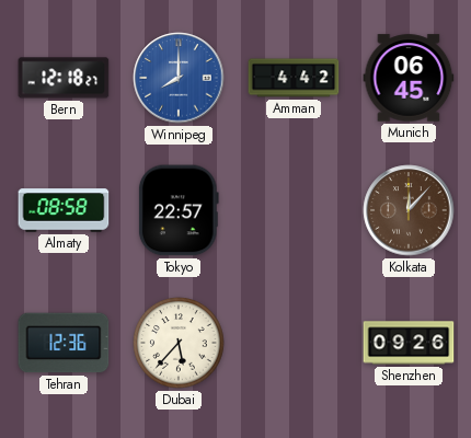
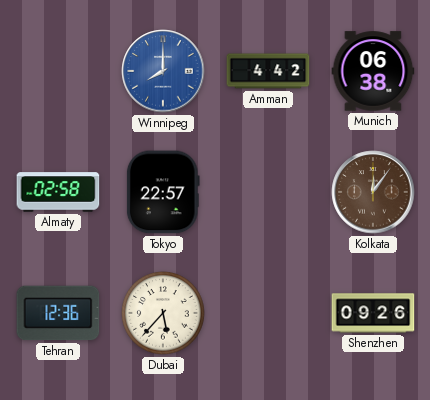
Bern: 12:18 -> none
Munich: 06:45 -> 06:38
Almaty: 08:58 -> 02:58
Kolkata: 12:07 -> 12:06
